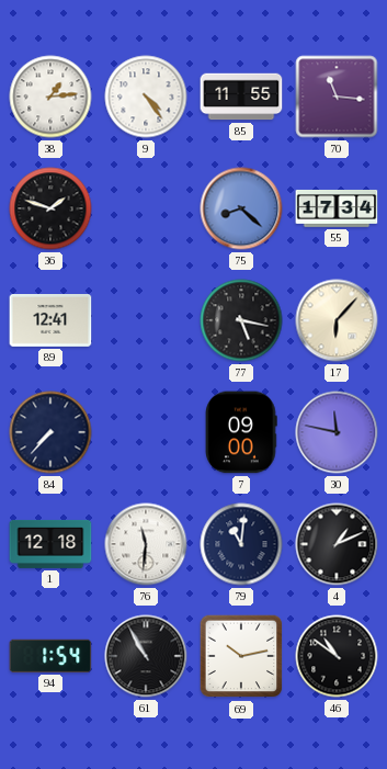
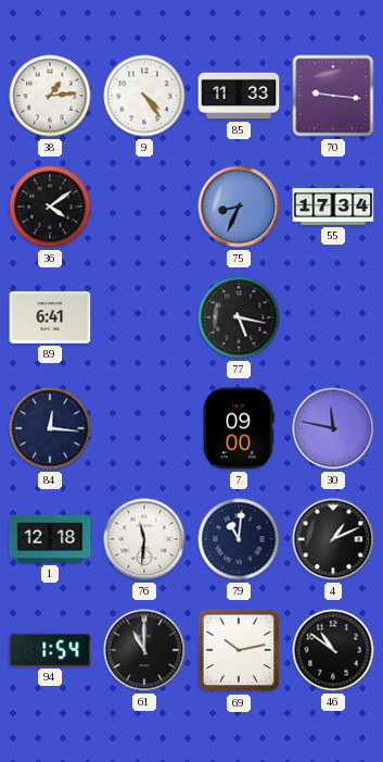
85: 11:55 -> 11:33
70: 11:16 -> 9:16
36: 1:48 -> 4:09
75: 8:22 -> 8:34
89: 12:41 -> 6:41
17: 6:07 -> none
84: 7:37 -> 12:16
61: 10:55 -> 11:00
